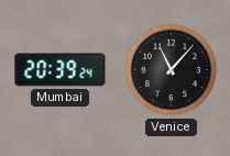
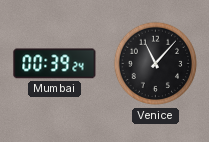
Mumbai: 20:39 -> 00:39
